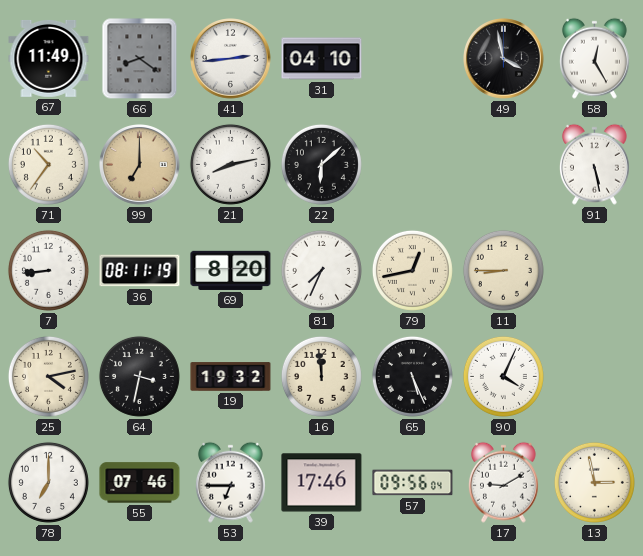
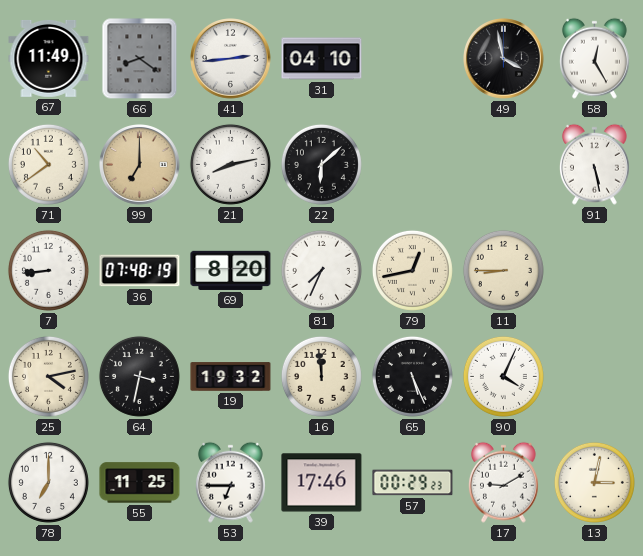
71: 10:36 -> 10:39
36: 08:11 -> 07:48
55: 07:46 -> 11:25
57: 09:56 -> 00:29
13: 2:58 -> 3:02
